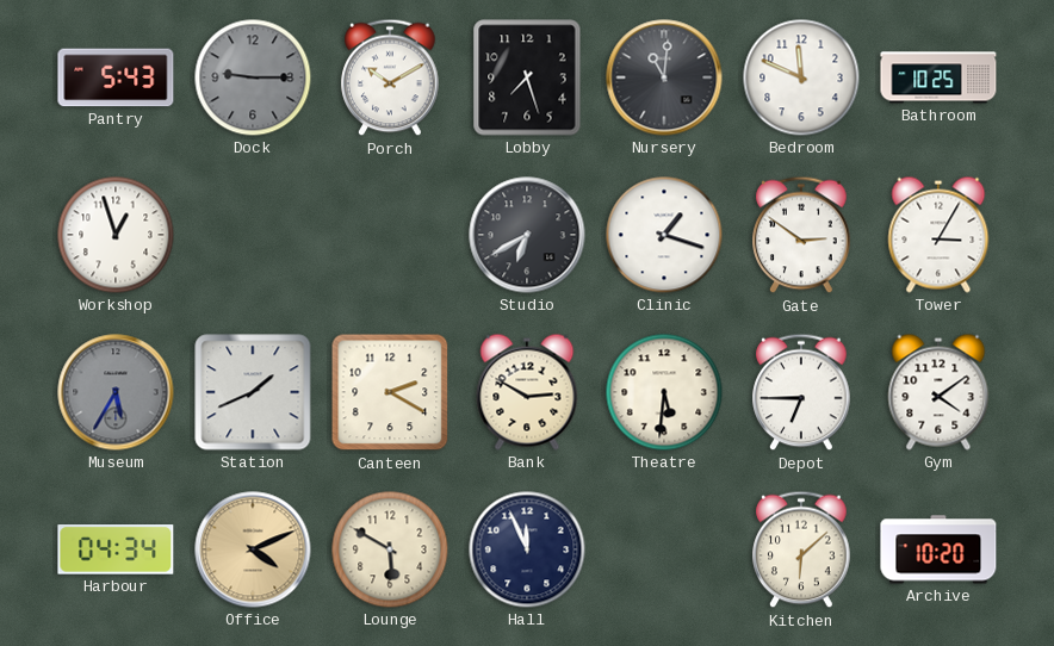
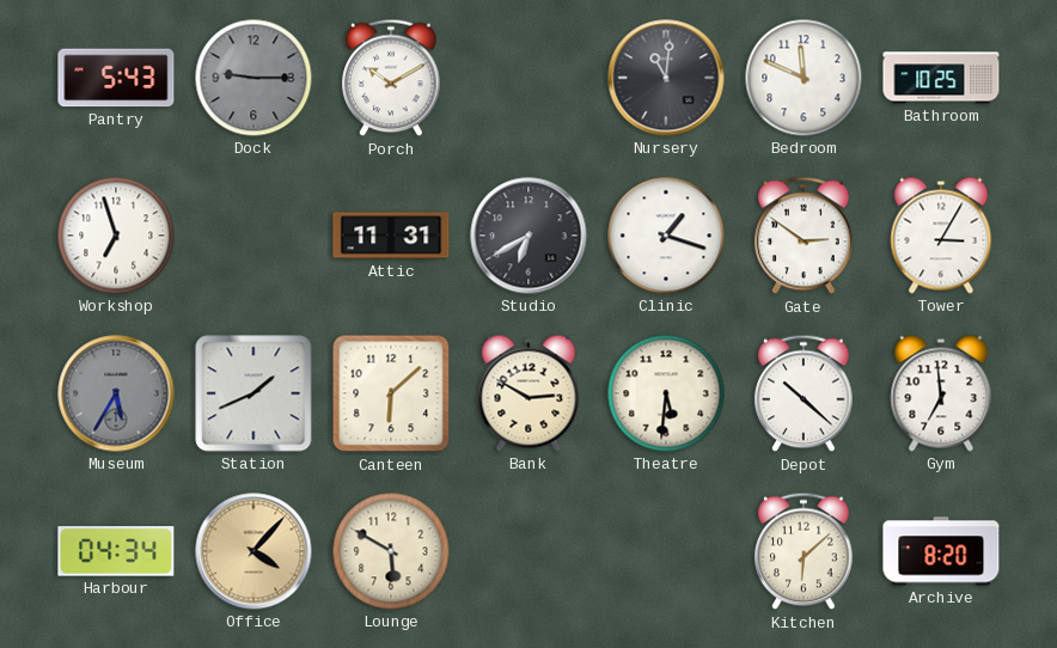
Lobby: 7:27 -> none
Workshop: 12:57 -> 6:57
Attic: none -> 11:31
Canteen: 2:20 -> 6:08
Depot: 6:45 -> 10:22
Gym: 4:09 -> 6:59
Office: 4:11 -> 4:07
Hall: 11:56 -> none
Archive: 10:20 -> 8:20
